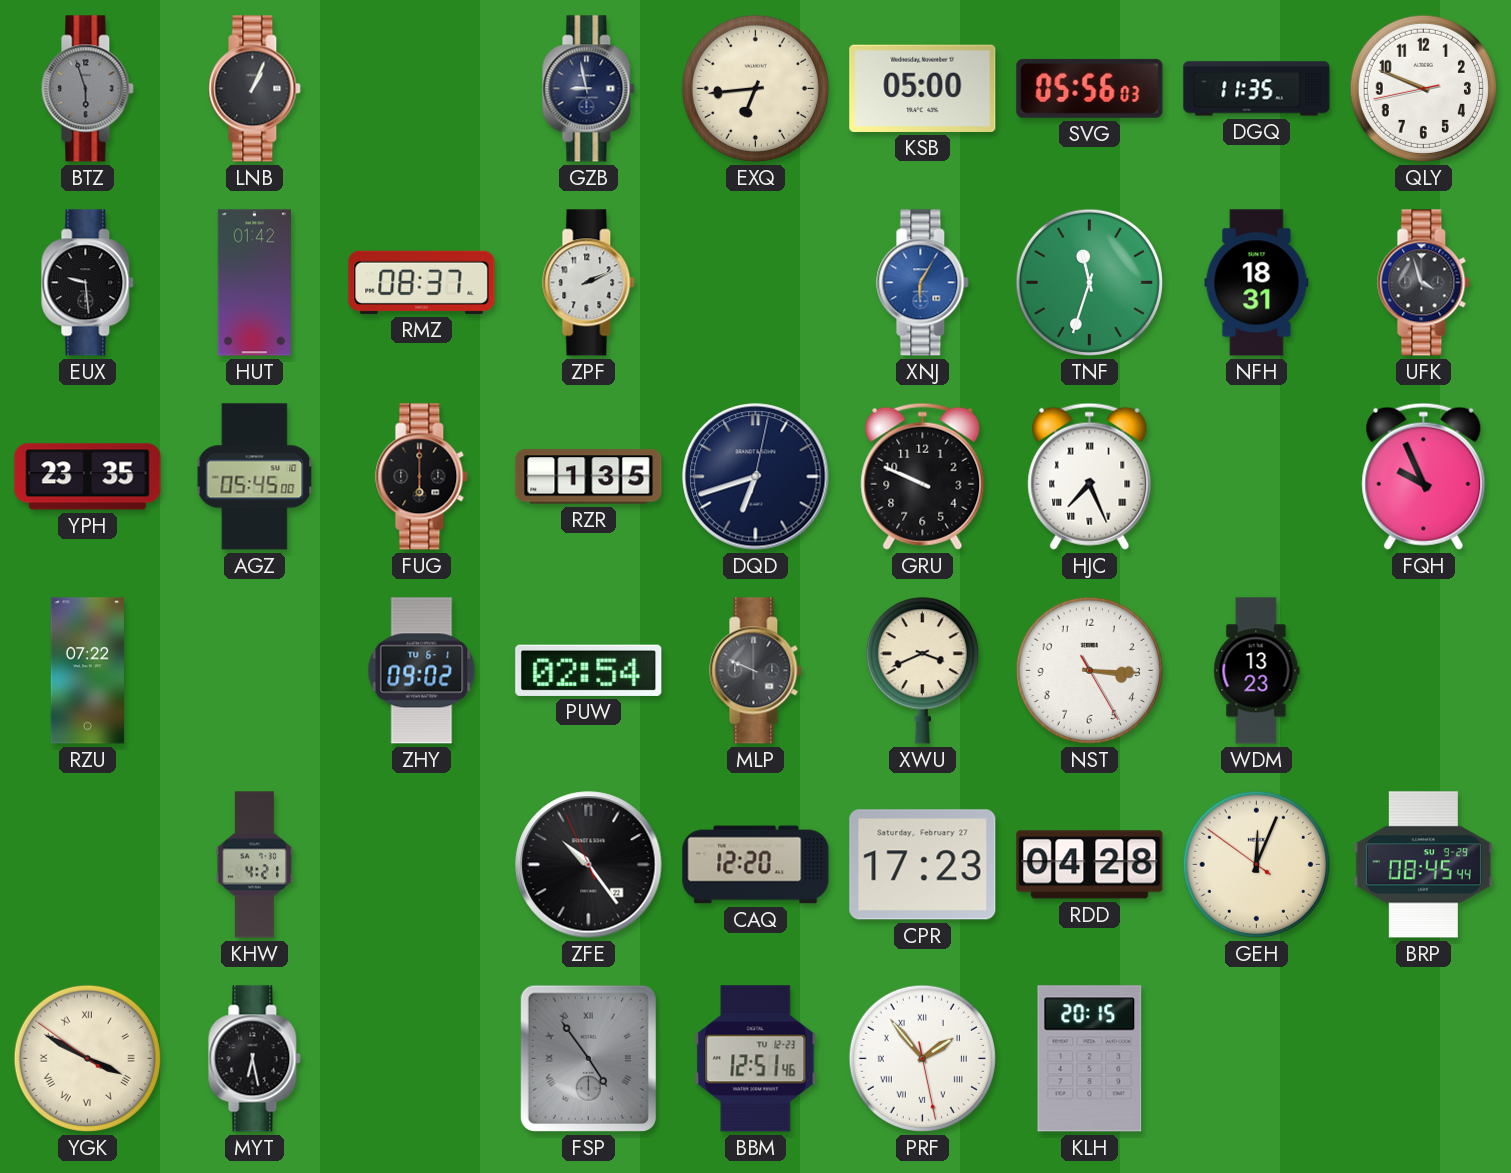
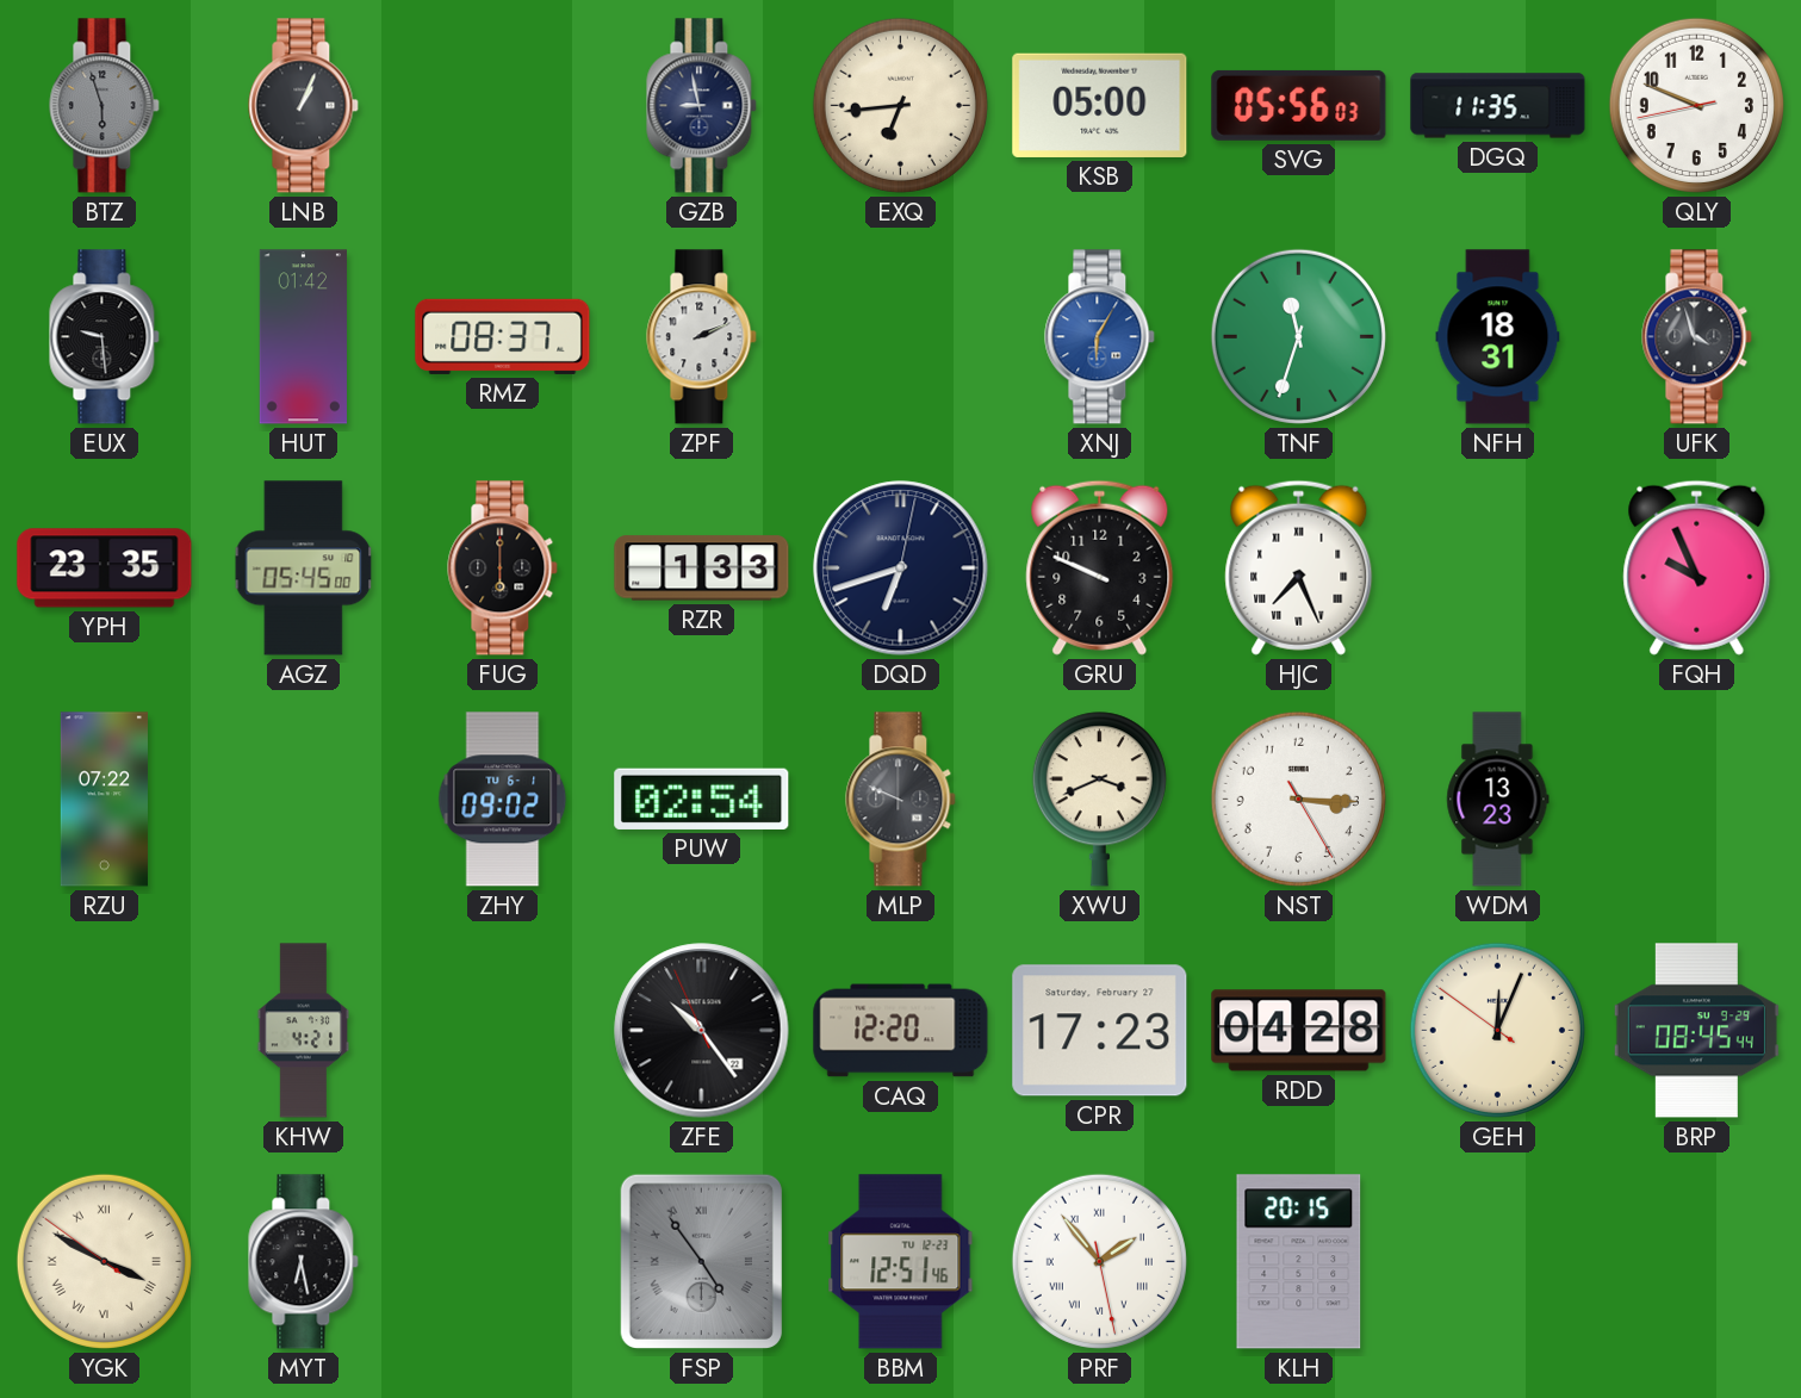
RZR: 1:35 -> 1:33
